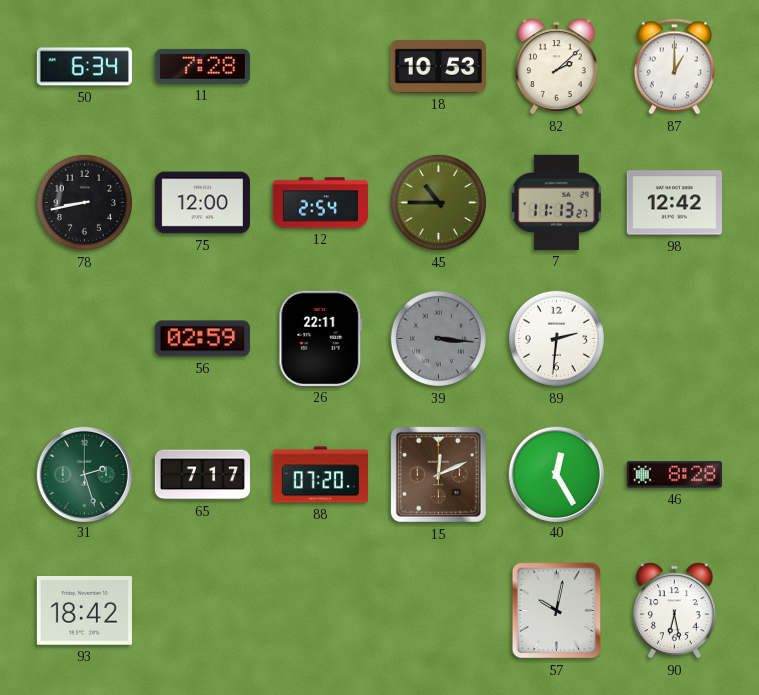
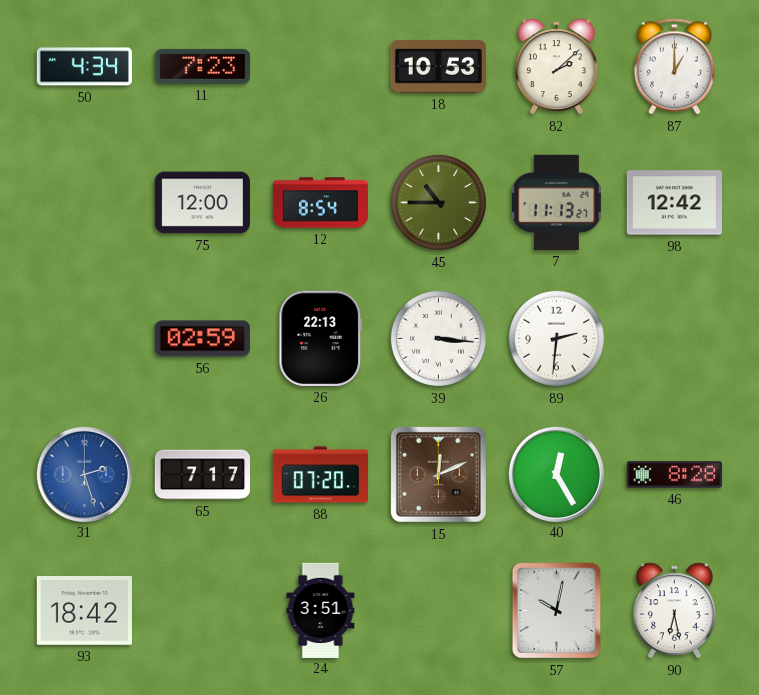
50: 6:34 -> 4:34
11: 7:28 -> 7:23
78: 8:43 -> none
12: 2:54 -> 8:54
26: 22:11 -> 22:13
39 dial: grey -> white
31 dial: green -> blue
24: none -> 3:51
